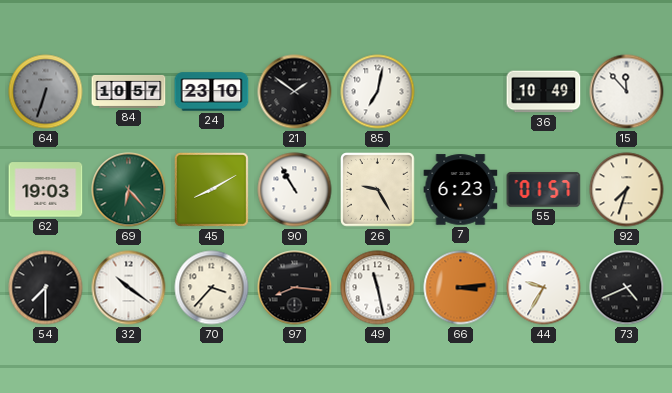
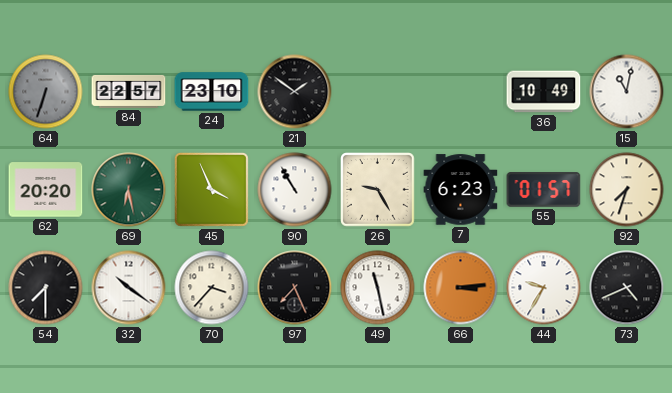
84: 10:57 -> 22:57
85: 7:02 -> none
15: 11:53 -> 11:02
62: 19:03 -> 20:20
69: 6:23 -> 6:28
45: 8:10 -> 3:56
97: 8:16 -> 7:26
